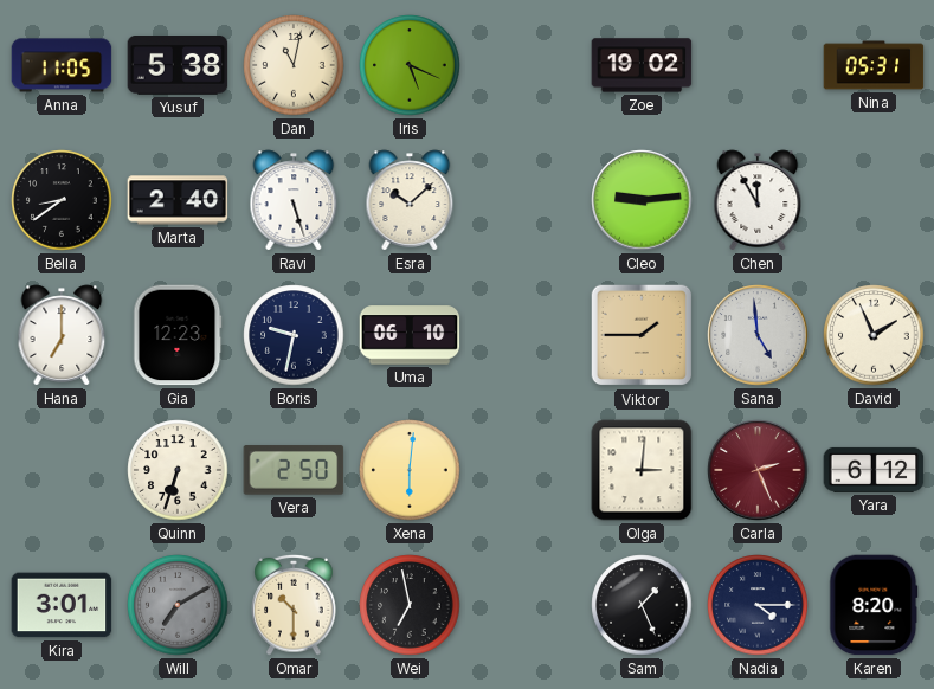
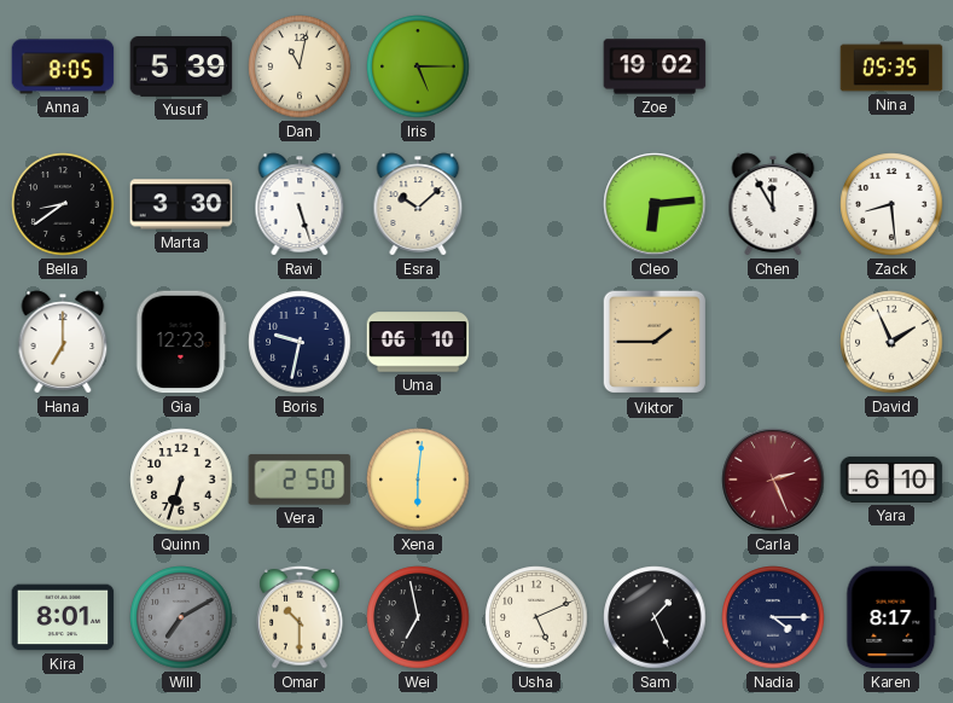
Anna: 11:05 -> 8:05
Yusuf: 5:38 -> 5:39
Iris: 5:19 -> 5:15
Nina: 05:31 -> 05:35
Marta: 2:40 -> 3:30
Cleo: 9:14 -> 6:14
Zack: none -> 8:29
Sana: 4:59 -> none
Olga: 3:01 -> none
Yara: 6:12 -> 6:10
Kira: 3:01 -> 8:01
Usha: none -> 5:11
Karen: 8:20 -> 8:17
